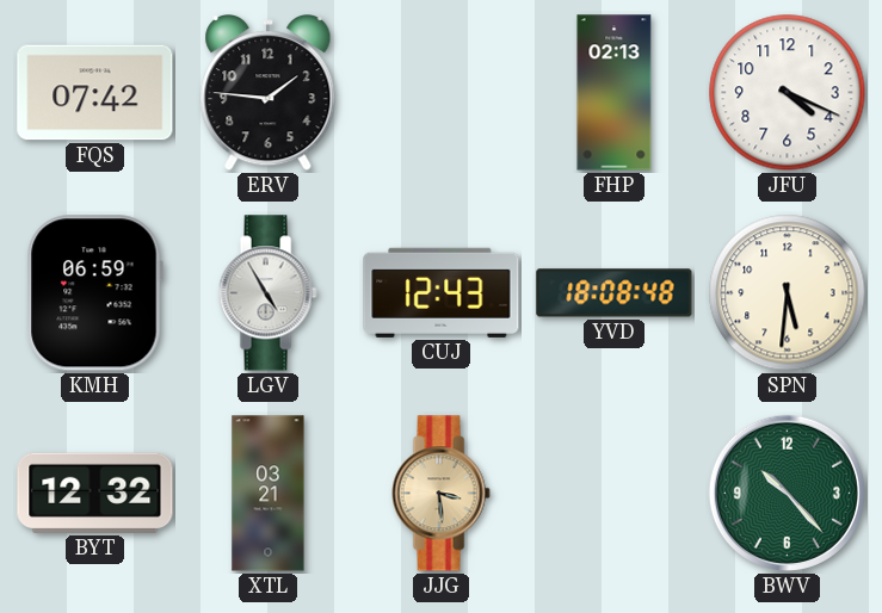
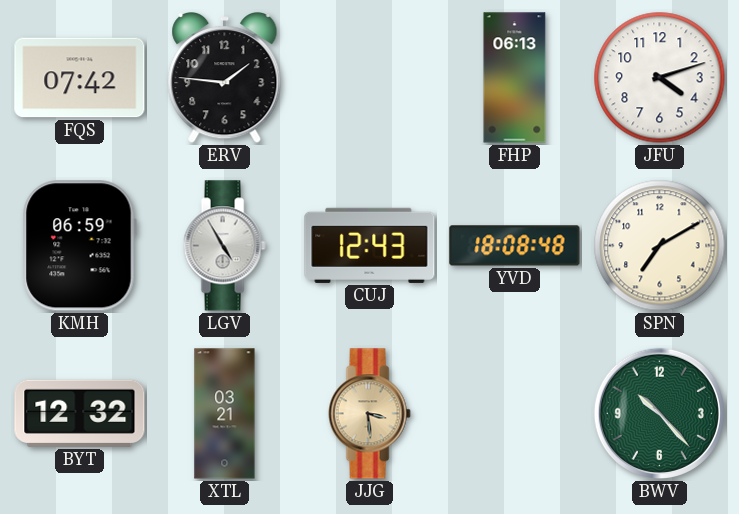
FHP: 02:13 -> 06:13
JFU: 4:19 -> 4:12
SPN: 5:31 -> 7:10
